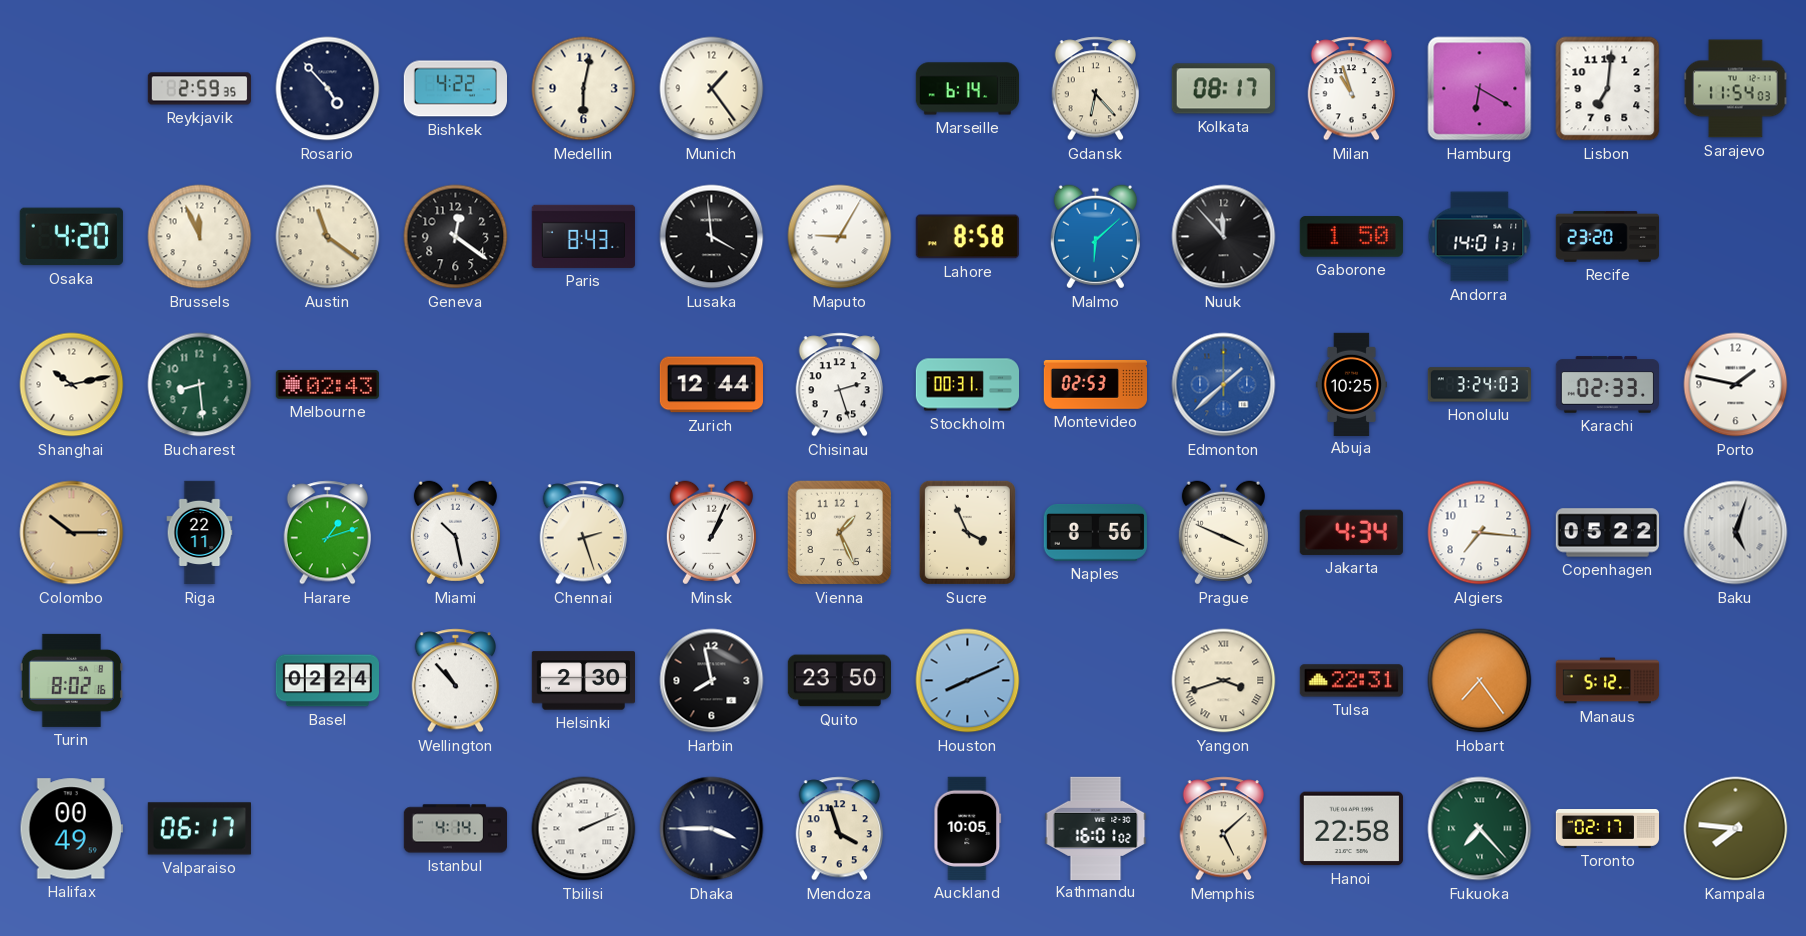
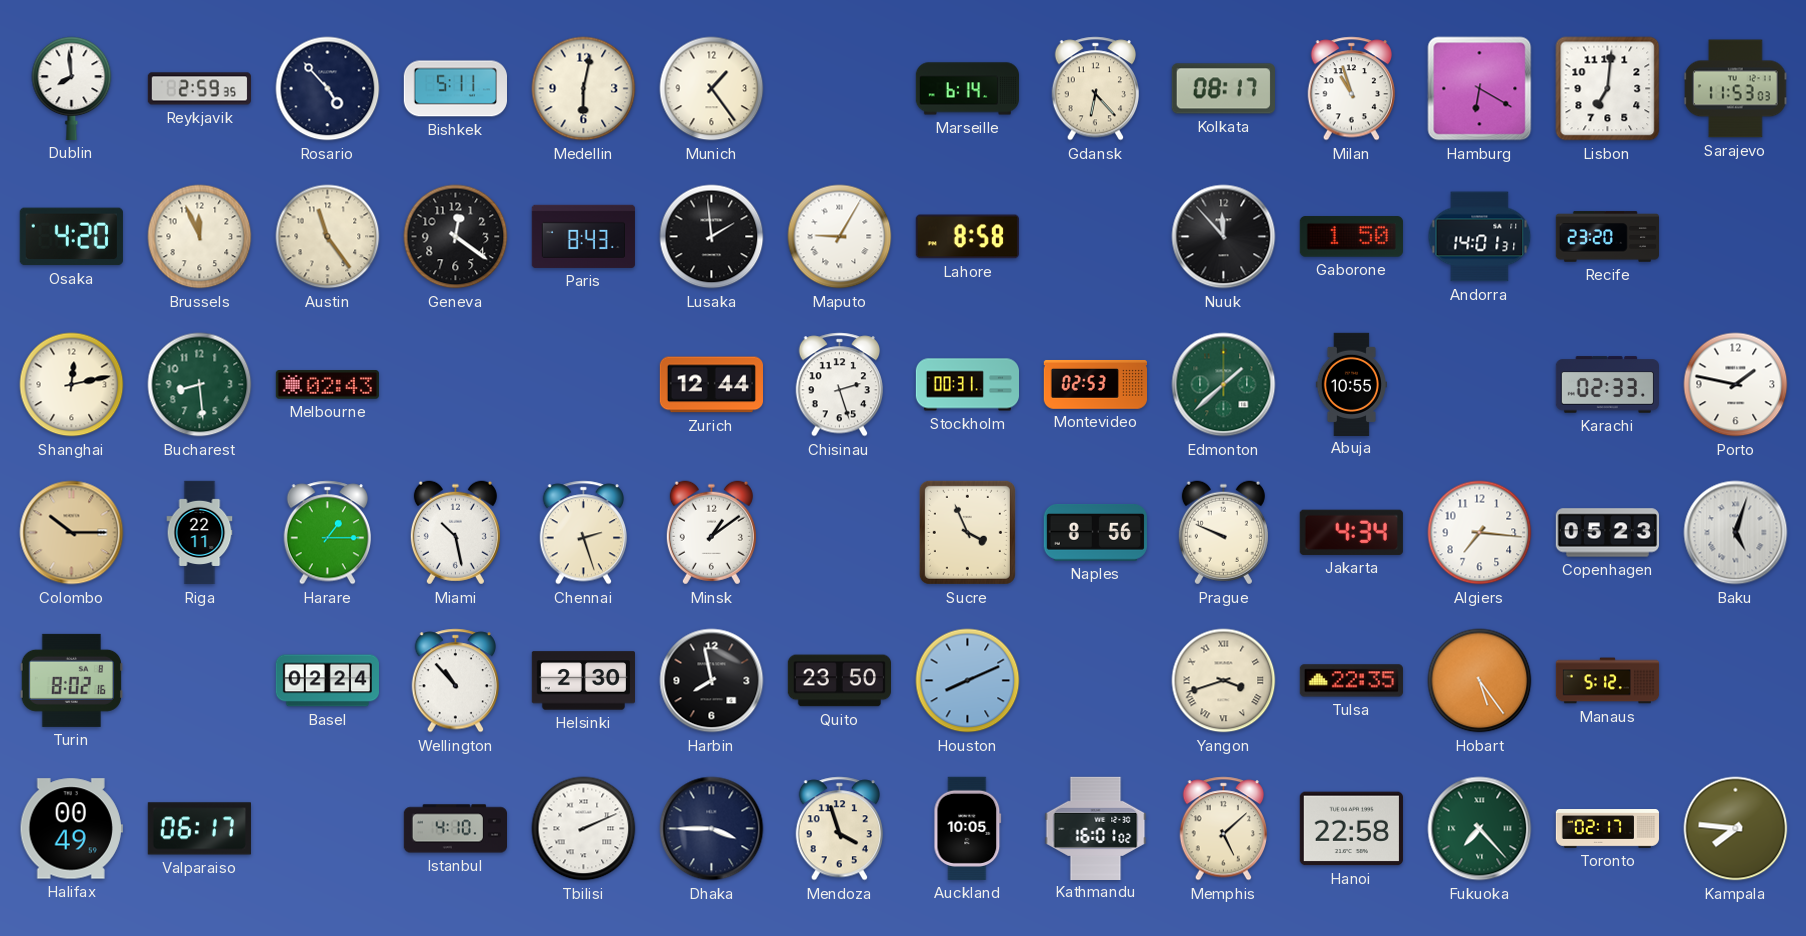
Dublin: none -> 7:59
Bishkek: 4:22 -> 5:11
Sarajevo: 11:54 -> 11:53
Austin: 11:21 -> 11:24
Lusaka: 3:59 -> 1:59
Malmo: 6:08 -> none
Shanghai: 10:13 -> 12:13
Edmonton dial: blue -> green
Abuja: 10:25 -> 10:55
Honolulu: 3:24 -> none
Harare: 1:12 -> 1:15
Minsk: 1:04 -> 1:09
Vienna: 1:26 -> none
Prague: 3:49 -> 9:49
Copenhagen: 05:22 -> 05:23
Tulsa: 22:31 -> 22:35
Hobart: 7:24 -> 5:24
Istanbul: 4:14 -> 4:10
